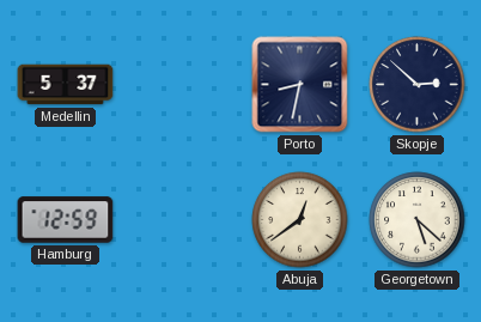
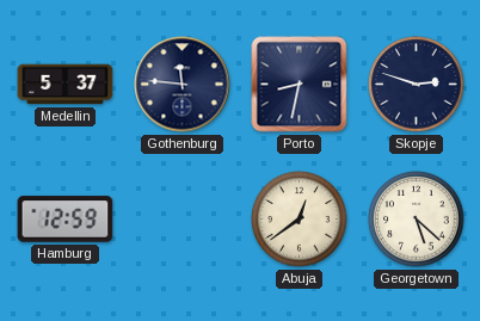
Gothenburg: none -> 11:46
Skopje: 2:52 -> 2:48
